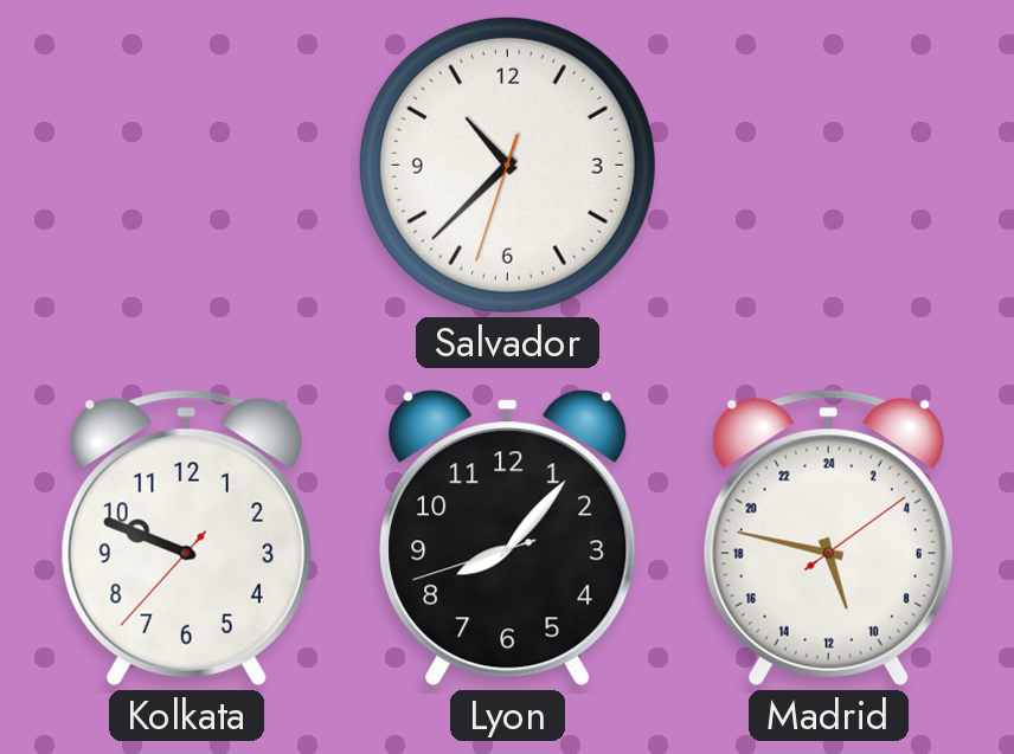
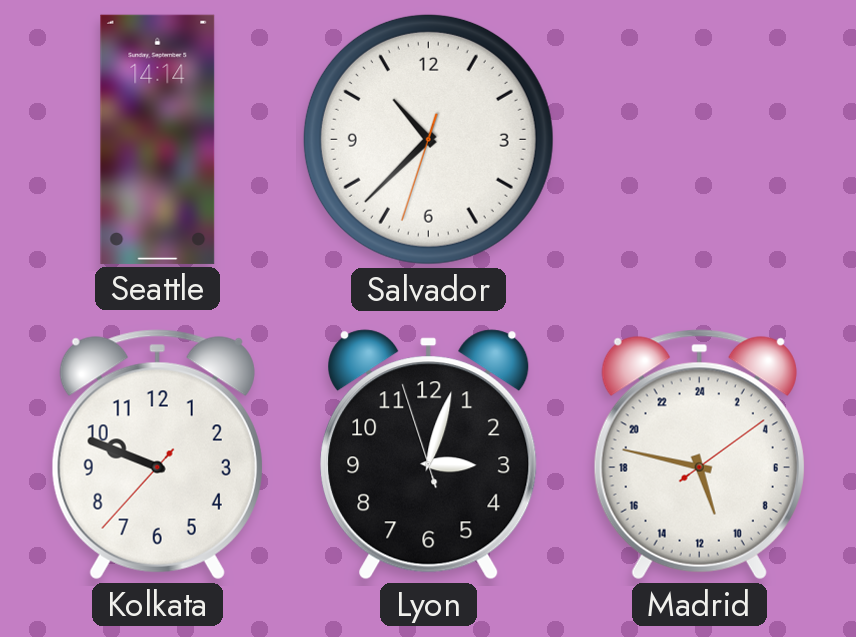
Seattle: none -> 14:14
Lyon: 8:06 -> 3:02
